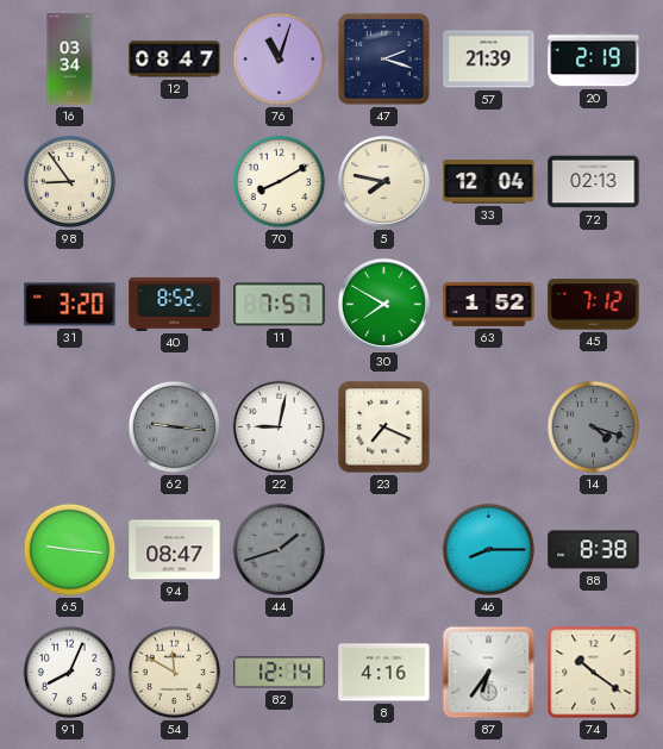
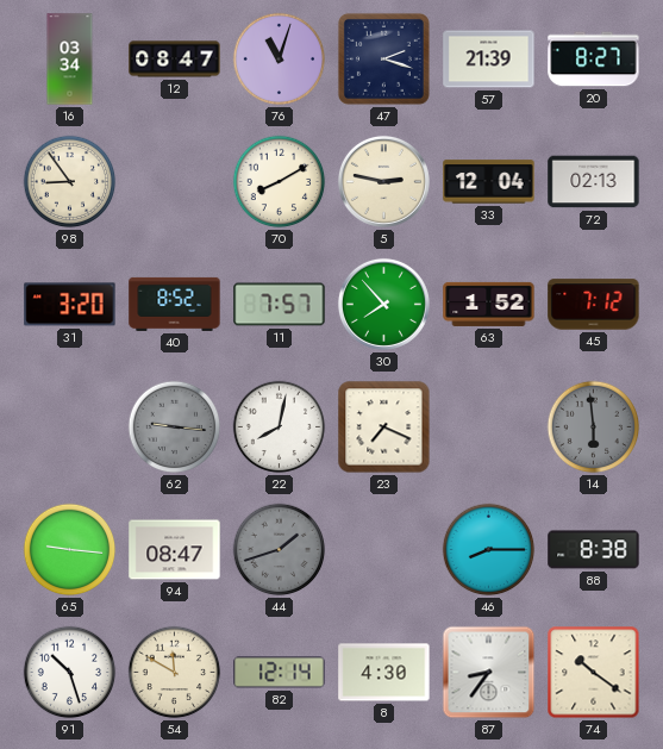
20: 2:19 -> 8:27
5: 7:47 -> 2:47
30: 7:50 -> 7:53
22: 9:02 -> 8:02
14: 4:18 -> 5:59
91: 8:04 -> 10:27
8: 4:16 -> 4:30
87: 6:36 -> 8:36
